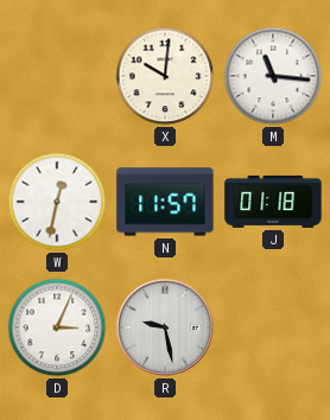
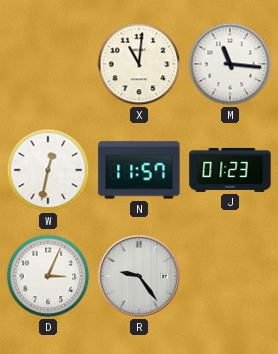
X: 10:01 -> 11:01
J: 01:18 -> 01:23
R: 9:28 -> 9:24
